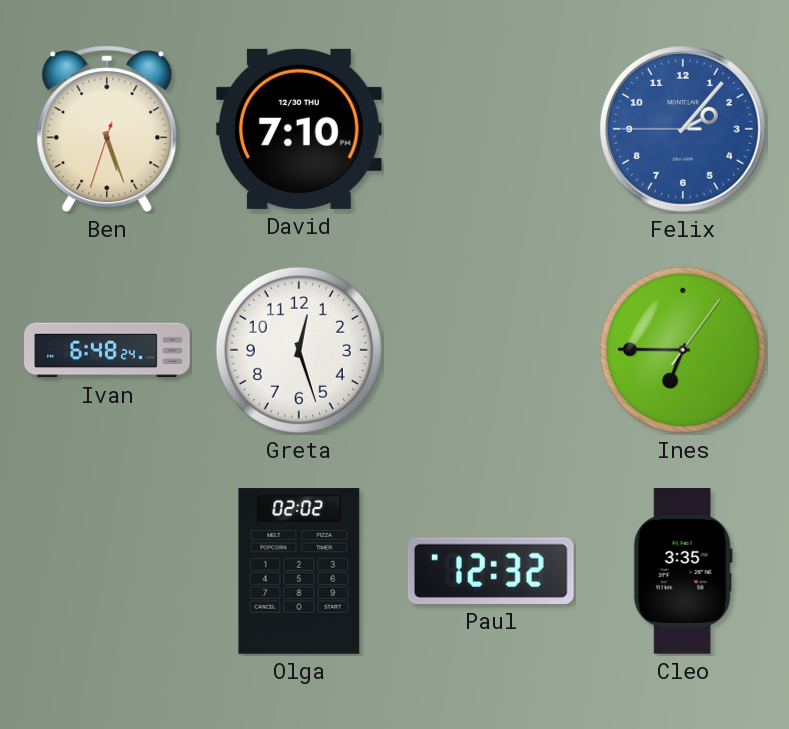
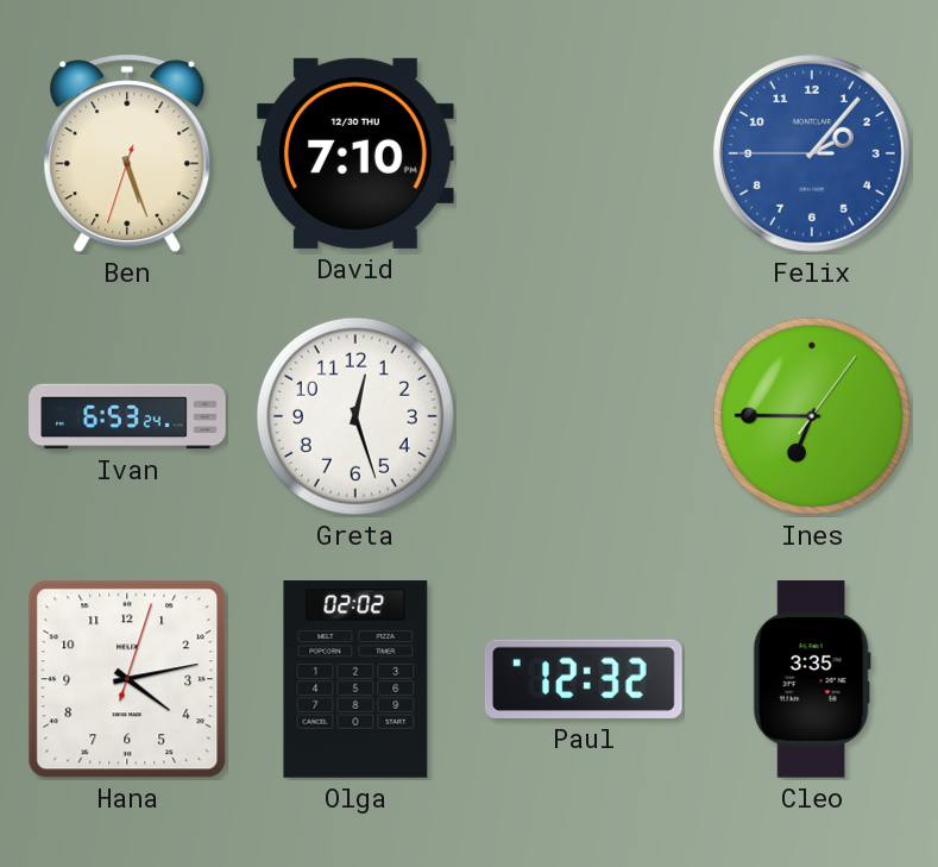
Ivan: 6:48 -> 6:53
Hana: none -> 4:13
